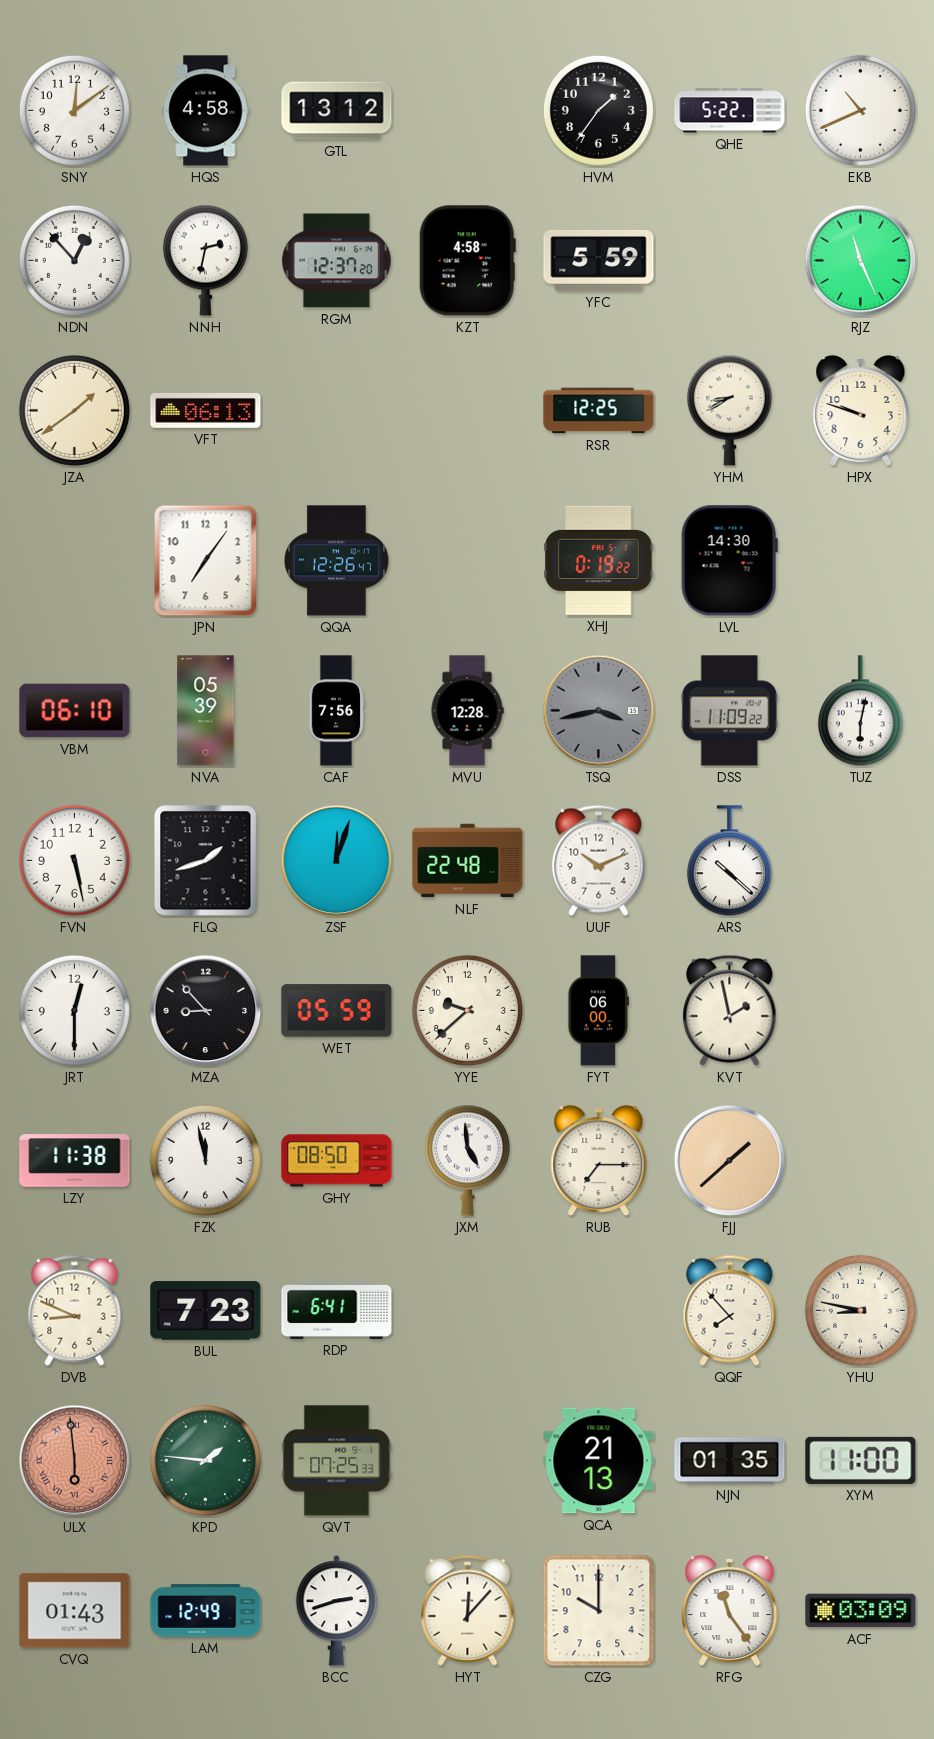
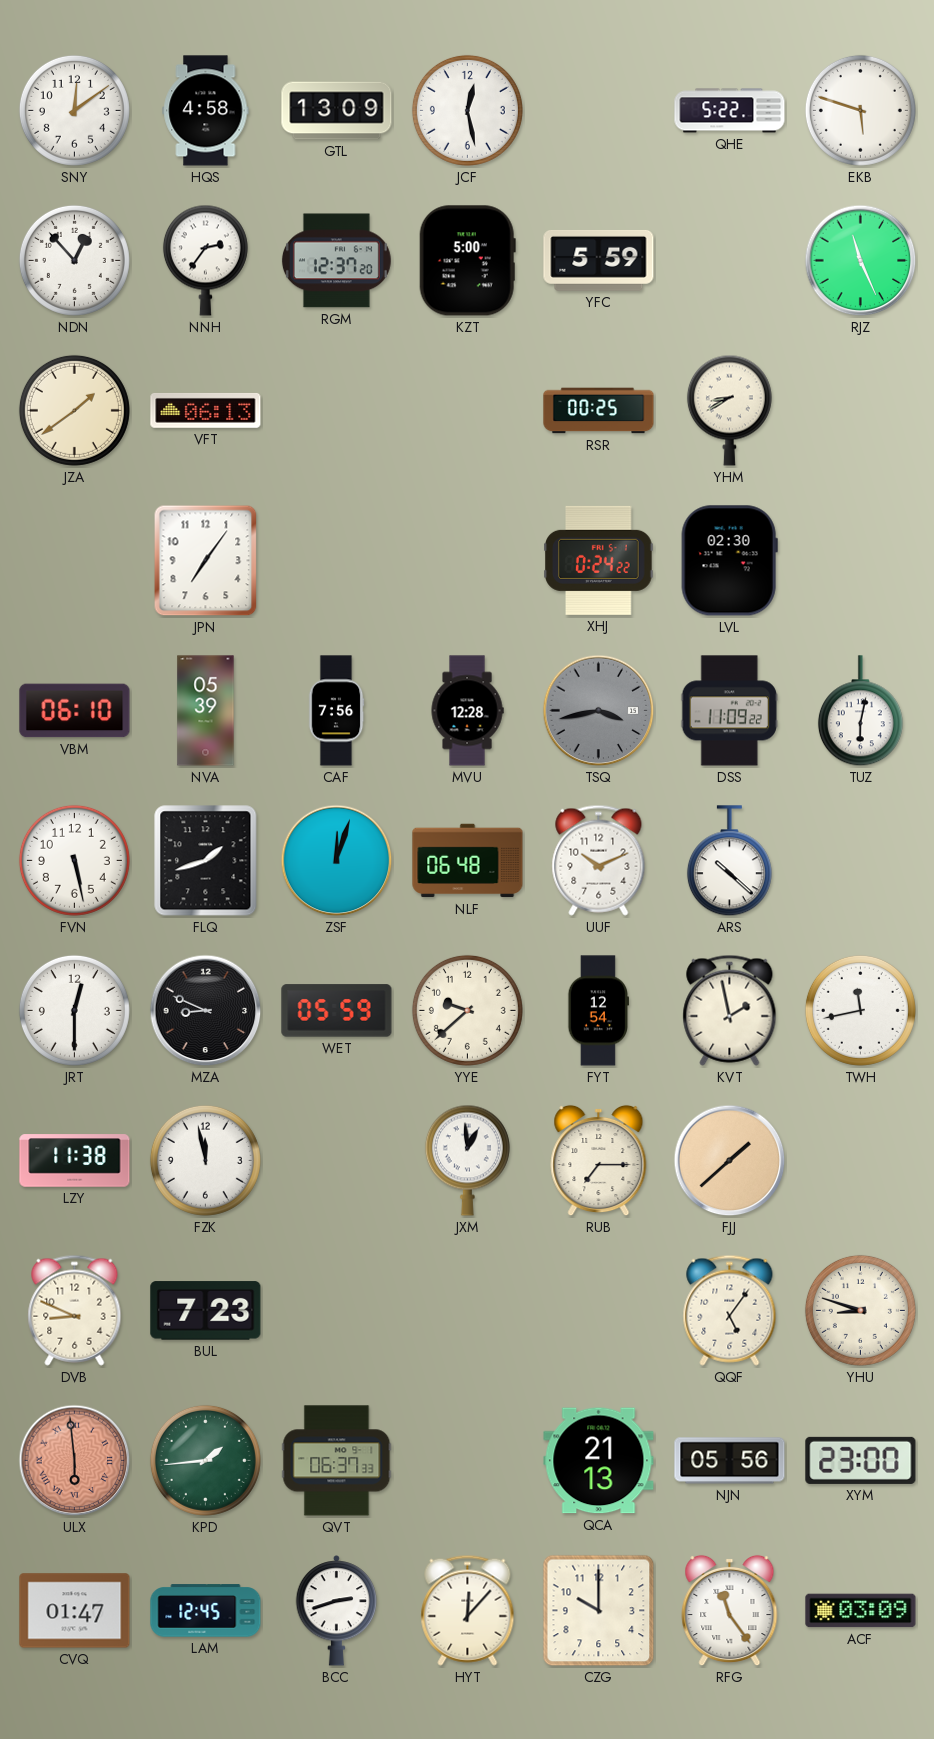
GTL: 13:12 -> 13:09
JCF: none -> 12:28
HVM: 1:36 -> none
EKB: 10:41 -> 5:48
NNH: 2:32 -> 2:36
KZT: 4:58 -> 5:00
RSR: 12:25 -> 00:25
HPX: 9:48 -> none
QQA: 12:26 -> none
XHJ: 0:19 -> 0:24
LVL: 14:30 -> 02:30
NLF: 22:48 -> 06:48
MZA: 8:53 -> 8:49
FYT: 06:00 -> 12:54
TWH: none -> 11:43
GHY: 08:50 -> none
JXM: 4:59 -> 12:59
RDP: 6:41 -> none
QQF: 7:53 -> 5:06
YHU: 8:47 -> 8:48
KPD: 1:46 -> 1:44
QVT: 07:25 -> 06:37
NJN: 01:35 -> 05:56
XYM: 11:00 -> 23:00
CVQ: 01:43 -> 01:47
LAM: 12:49 -> 12:45
